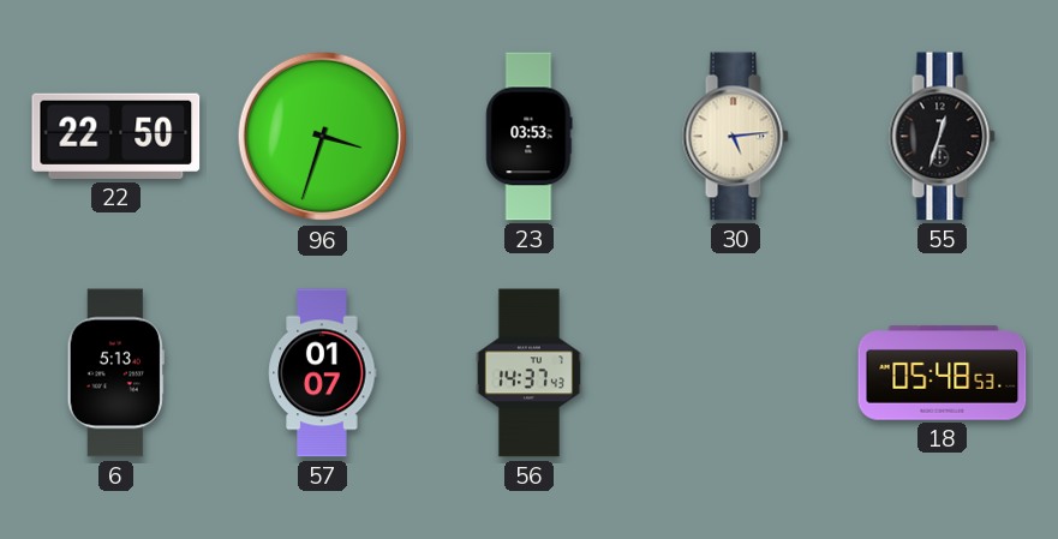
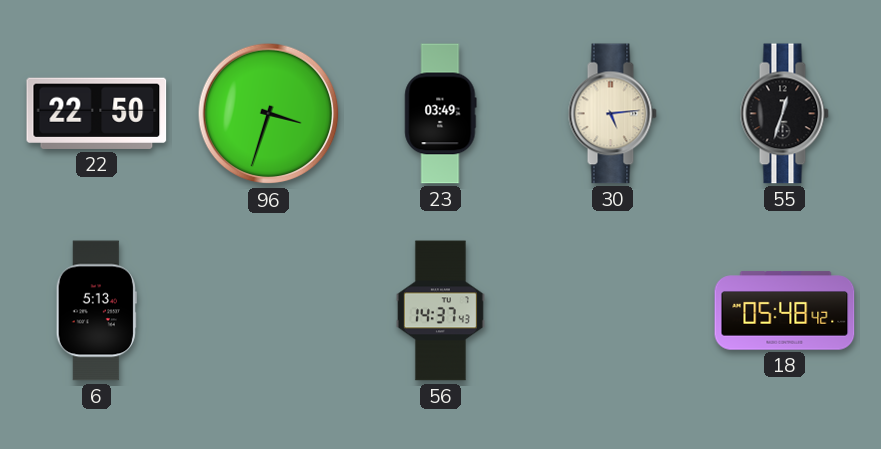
23: 03:53 -> 03:49
57: 01:07 -> none
18: 05:48:53 -> 05:48:42
